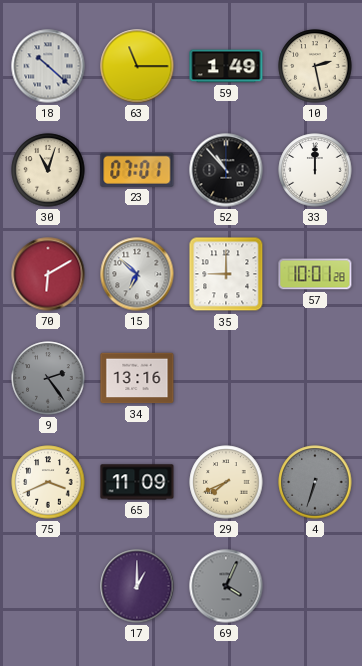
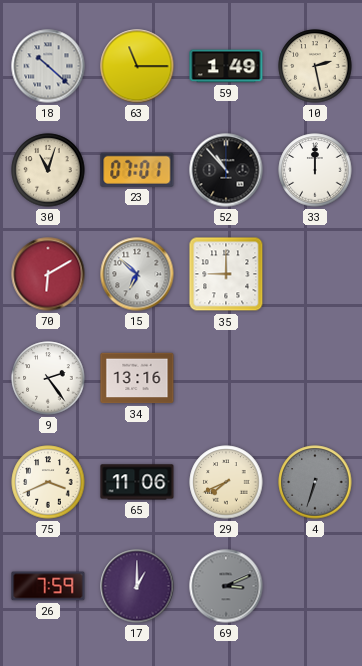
57: 10:01 -> none
9 dial: grey -> white
65: 11:09 -> 11:06
26: none -> 7:59
69: 4:04 -> 3:11
